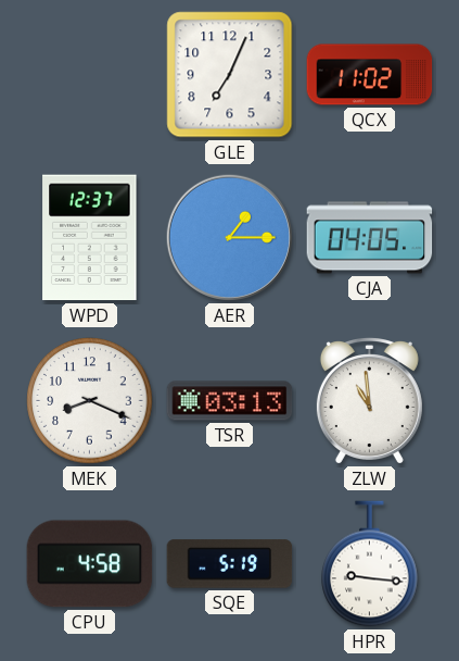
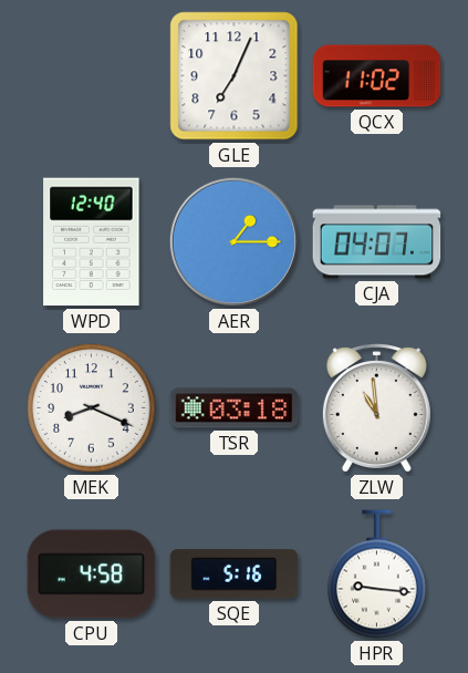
WPD: 12:37 -> 12:40
CJA: 04:05 -> 04:07
TSR: 03:13 -> 03:18
SQE: 5:19 -> 5:16
